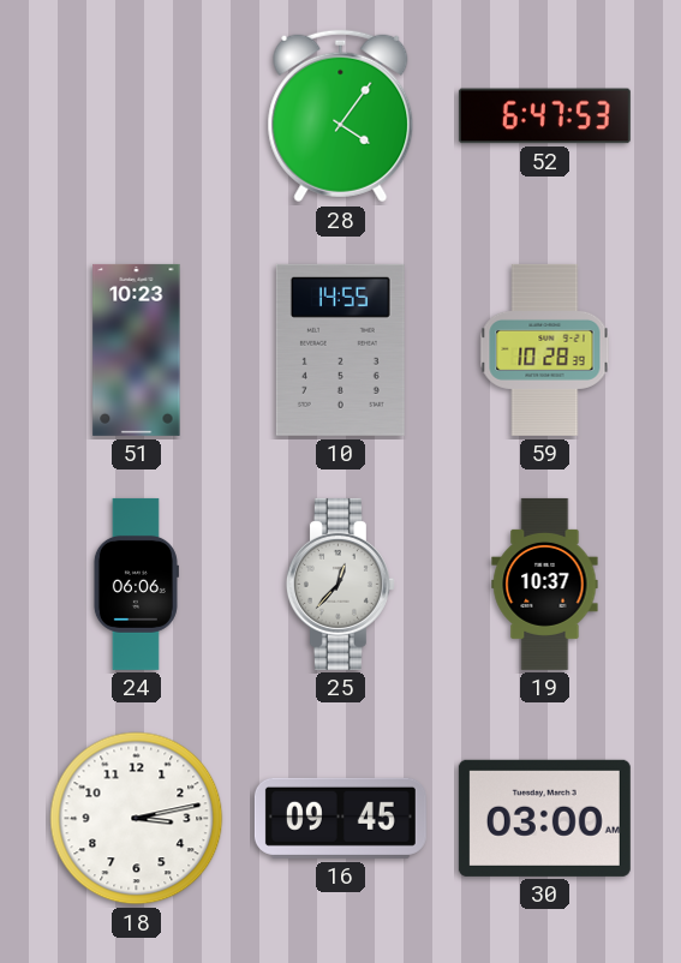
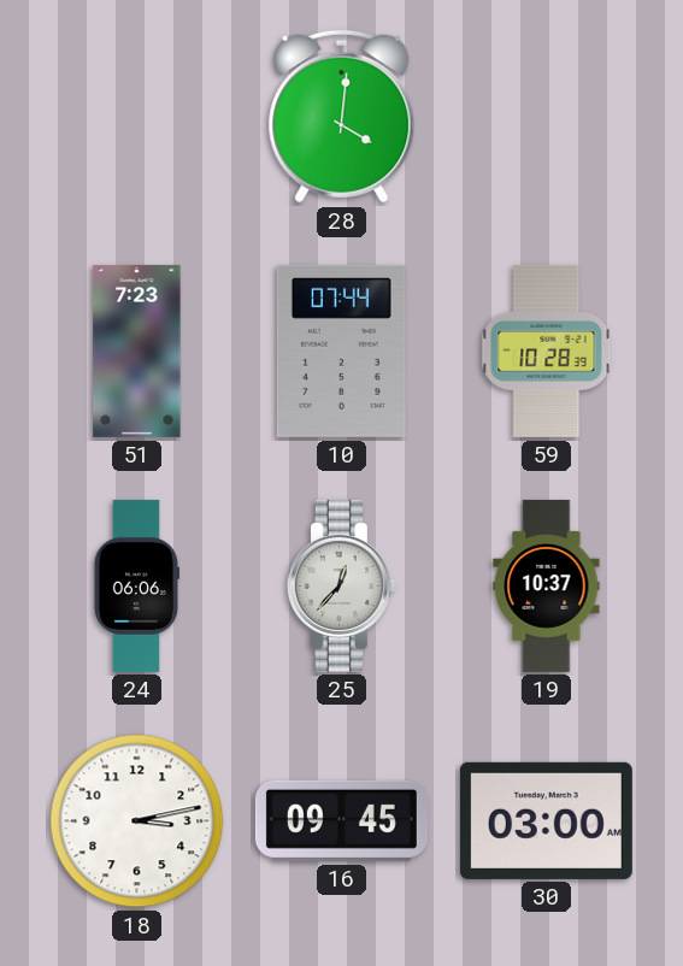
28: 4:06 -> 4:01
52: 6:47 -> none
51: 10:23 -> 7:23
10: 14:55 -> 07:44
